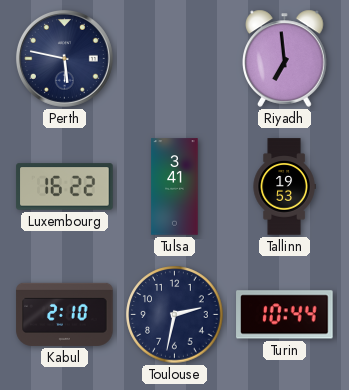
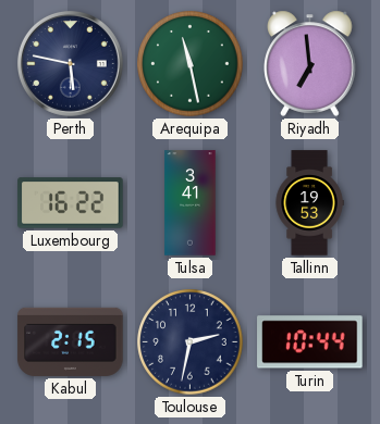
Arequipa: none -> 11:28
Kabul: 2:10 -> 2:15
